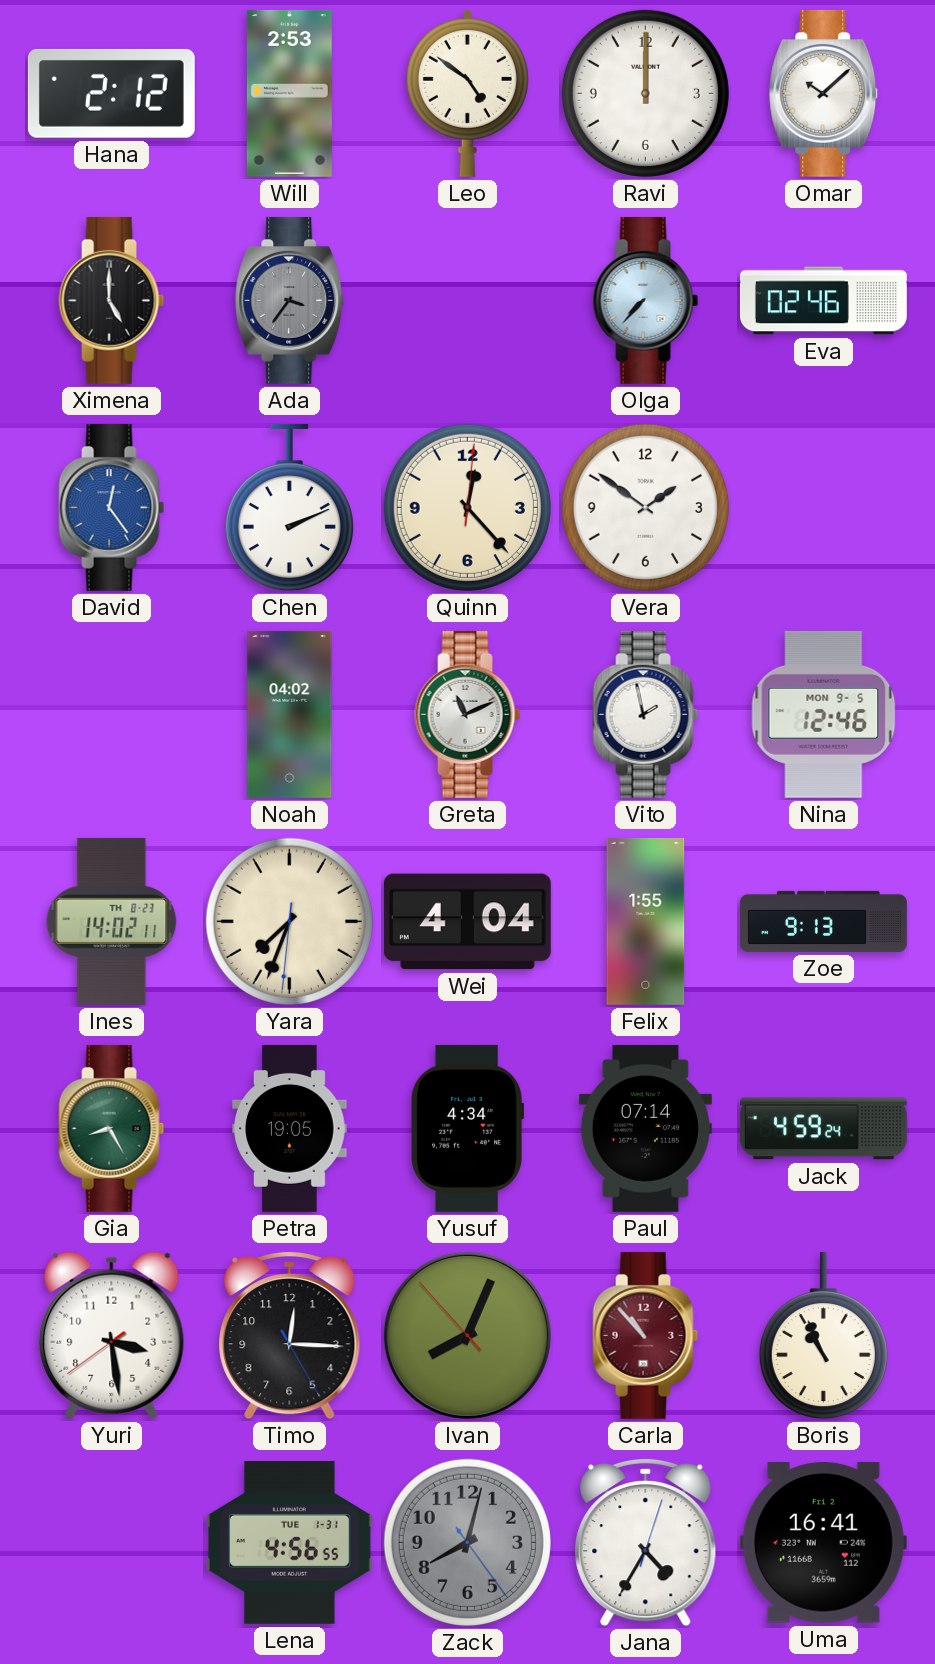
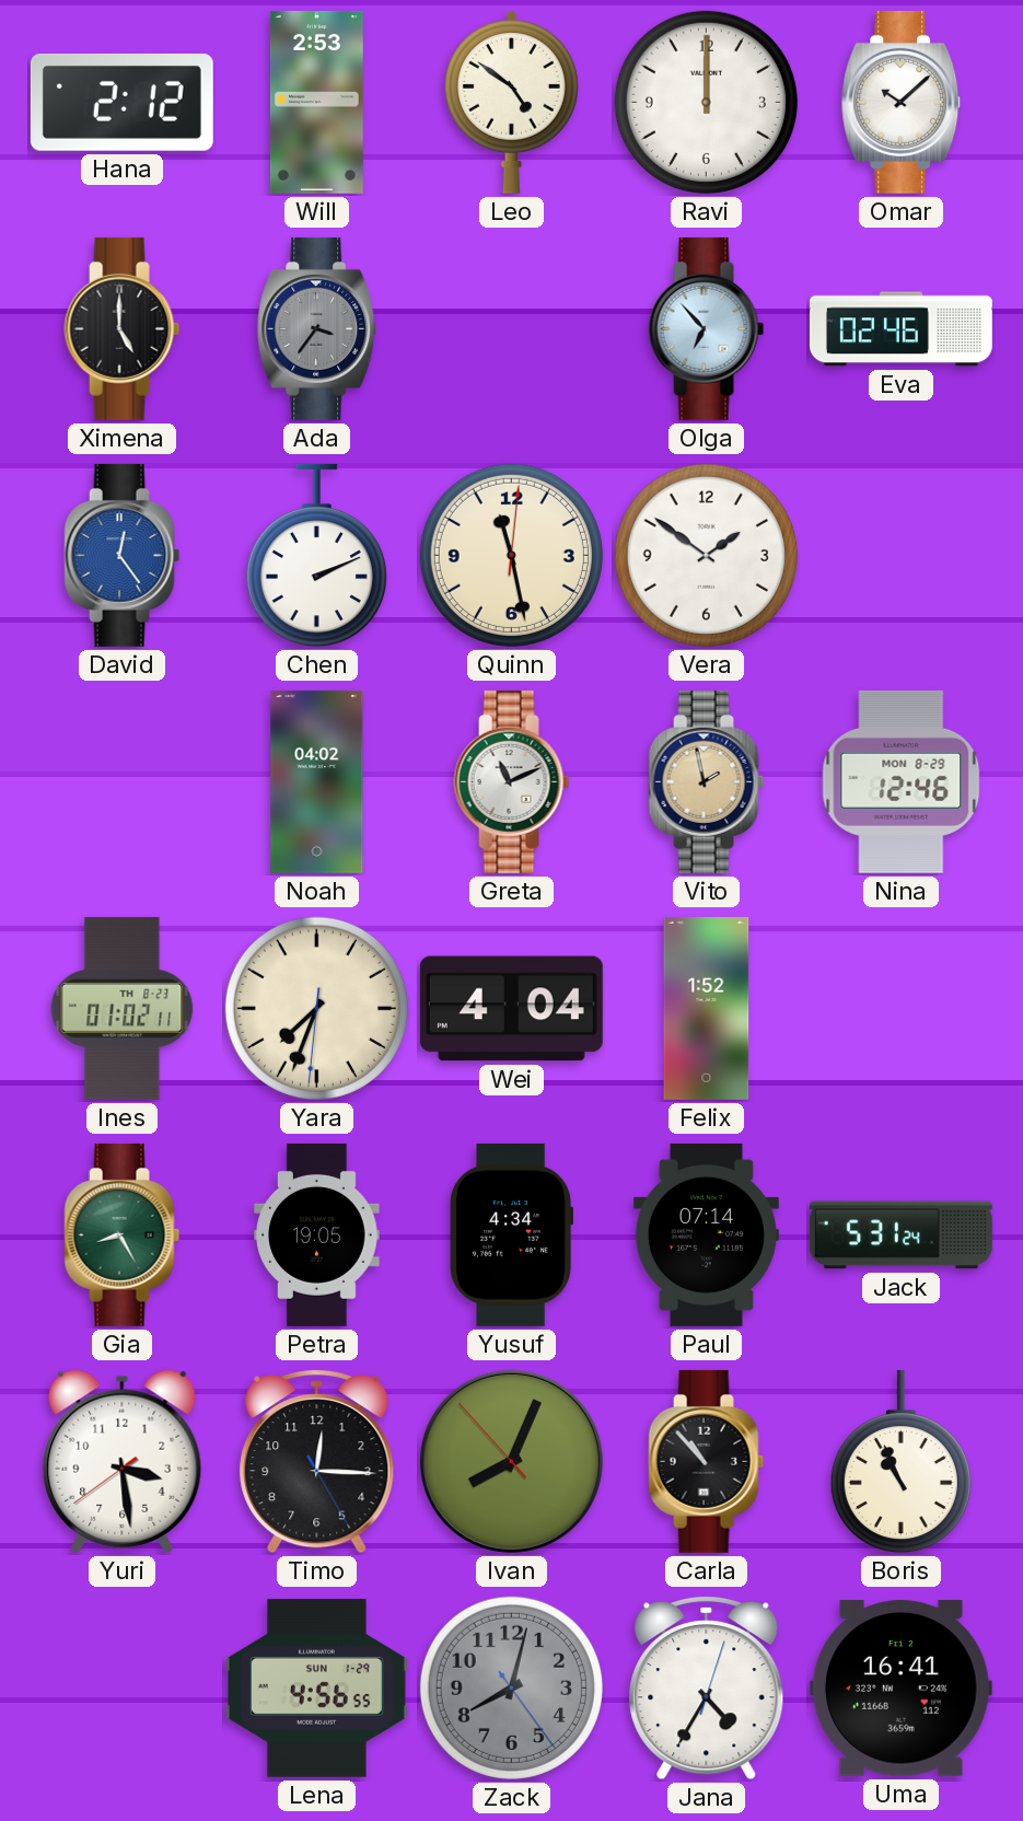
Olga: 7:37 -> 6:53
Quinn: 12:23 -> 11:28
Vito dial: white -> champagne
Nina date: MON 9-5 -> MON 8-29
Ines: 14:02 -> 01:02
Felix: 1:55 -> 1:52
Zoe: 9:13 -> none
Jack: 4:59 -> 5:31
Carla dial: burgundy -> black
Lena date: TUE 1-31 -> SUN 1-29
